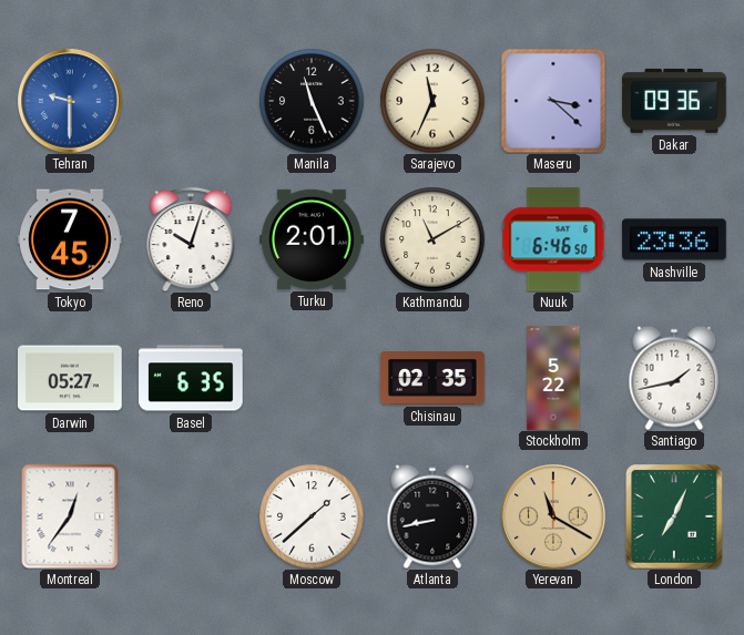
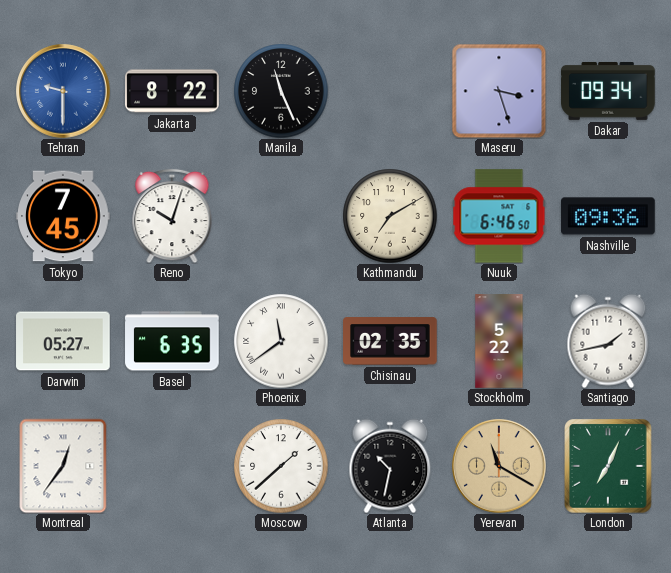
Jakarta: none -> 8:22
Sarajevo: 11:34 -> none
Maseru: 3:22 -> 3:27
Dakar: 09:36 -> 09:34
Turku: 2:01 -> none
Kathmandu: 11:10 -> 7:10
Nashville: 23:36 -> 09:36
Phoenix: none -> 11:39
Atlanta: 8:43 -> 10:32
